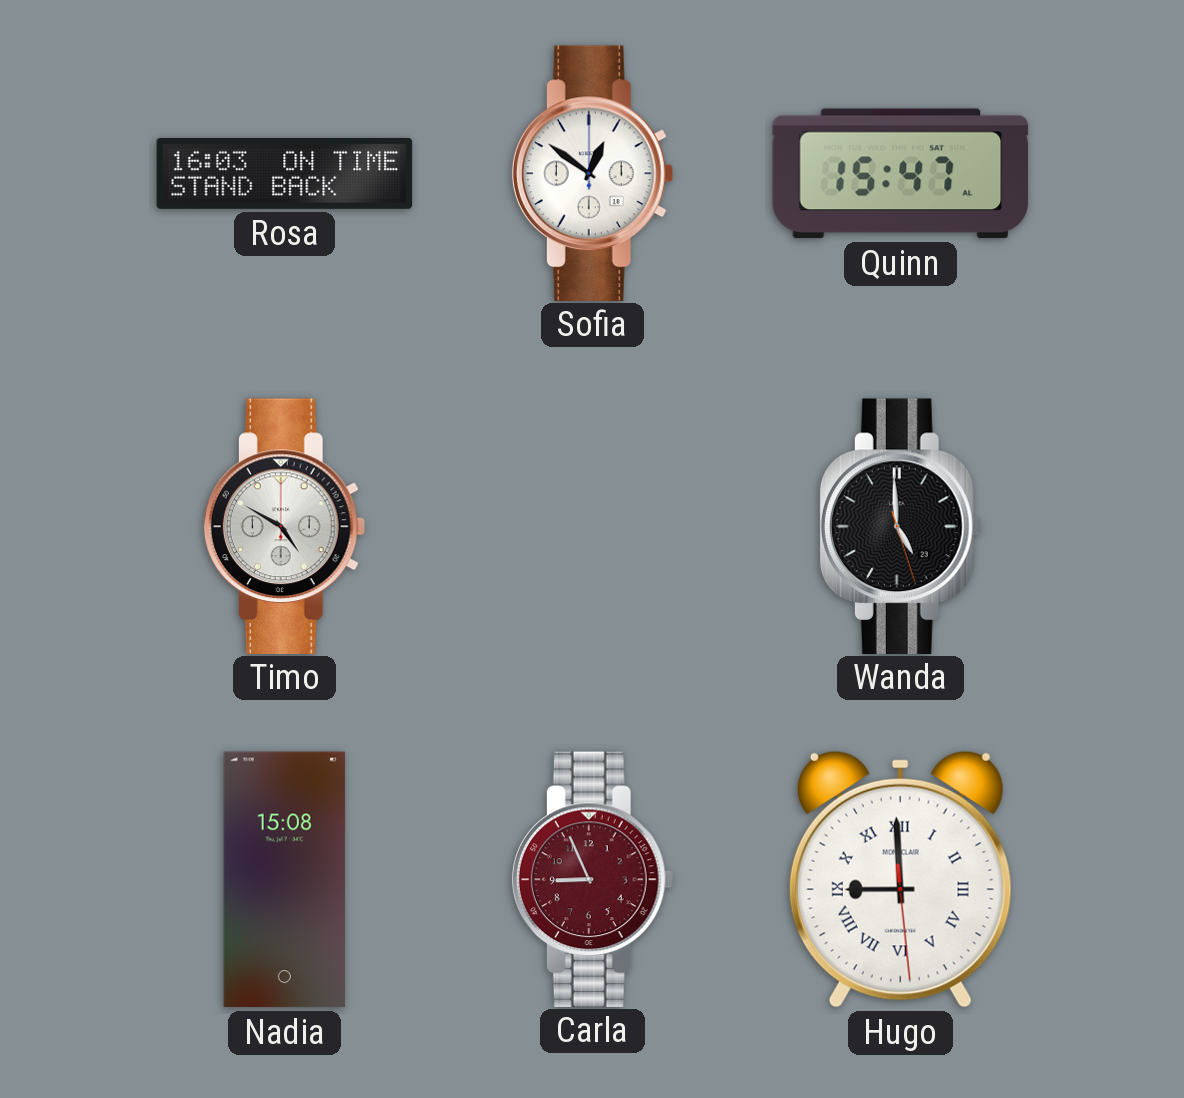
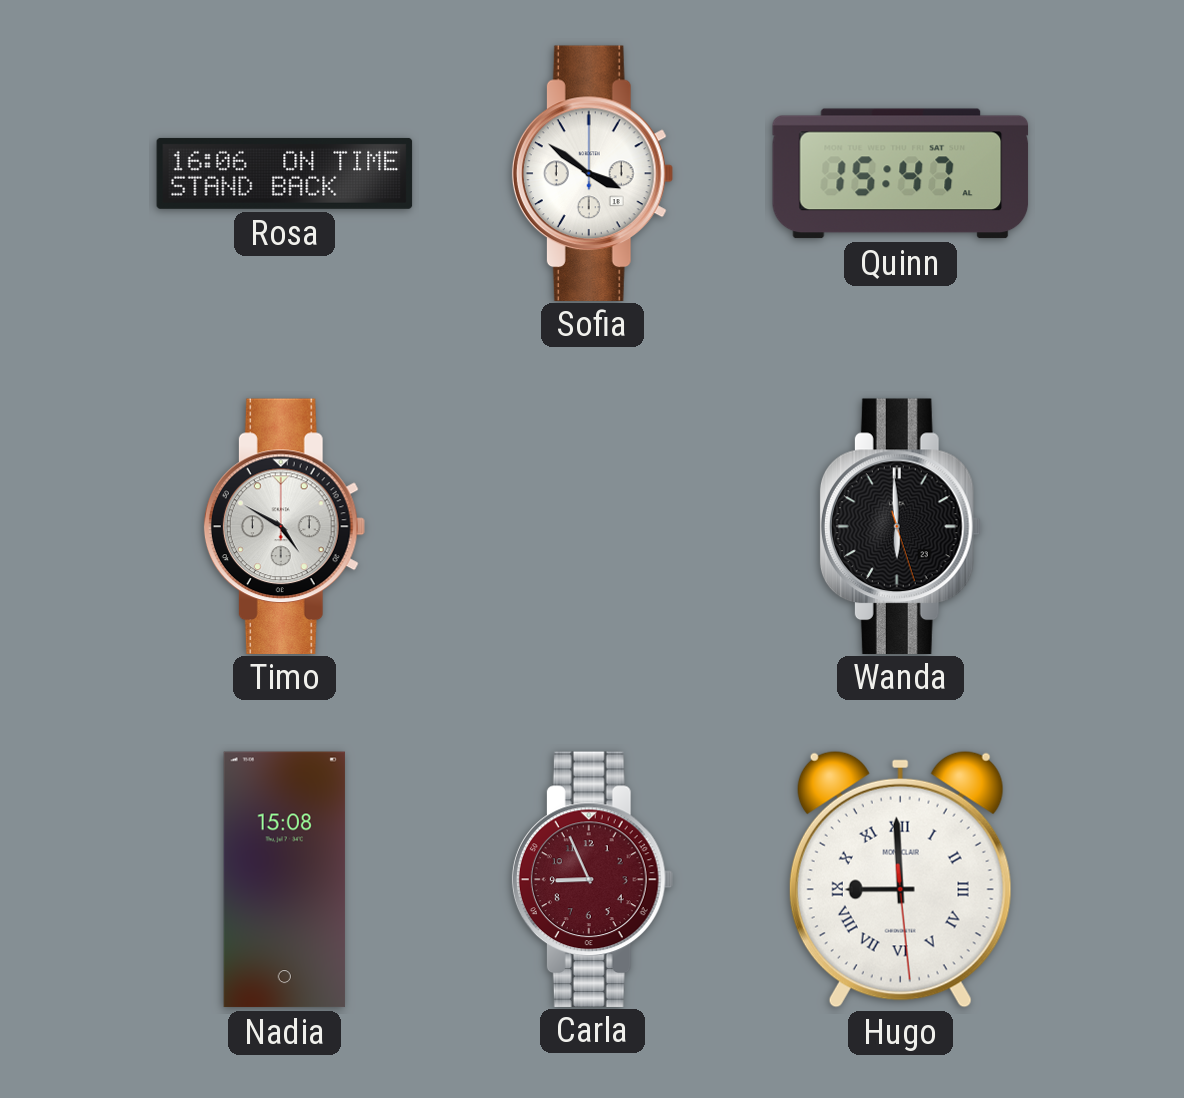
Rosa: 16:03 -> 16:06
Sofia: 12:51 -> 3:51
Wanda: 4:59 -> 5:59
